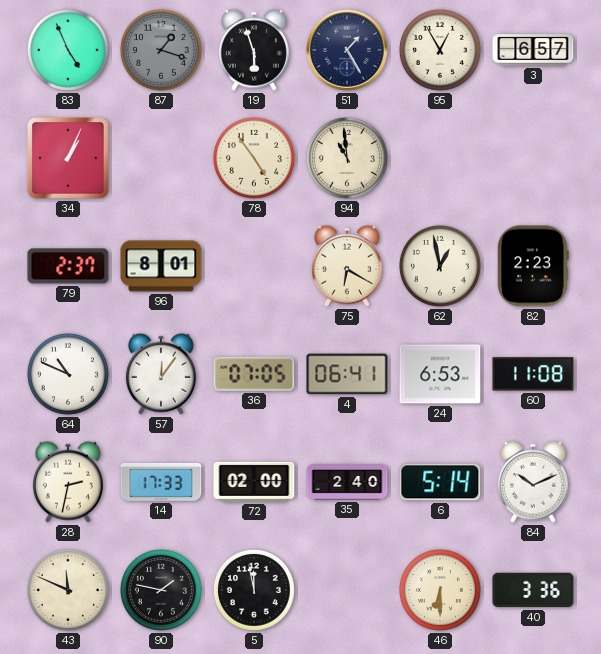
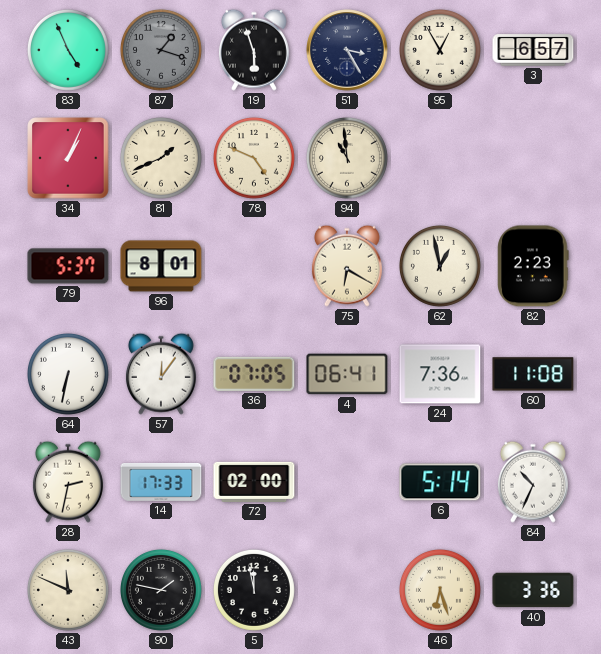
51: 1:25 -> 3:25
81: none -> 1:41
78: 4:54 -> 4:49
79: 2:37 -> 5:37
64: 10:49 -> 6:32
24: 6:53 -> 7:36
35: 2:40 -> none
84: 10:11 -> 10:34
46: 6:30 -> 6:27
